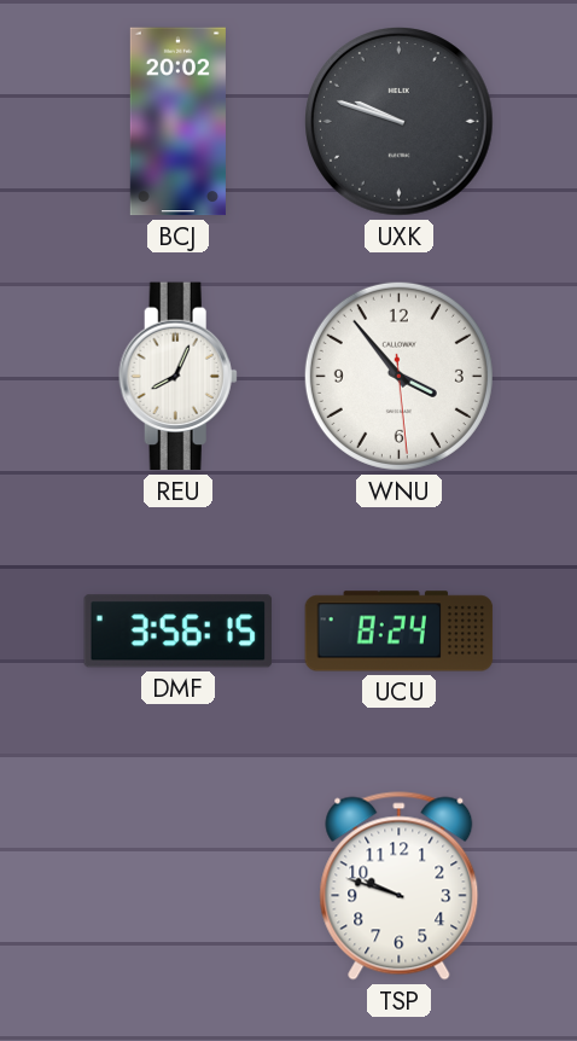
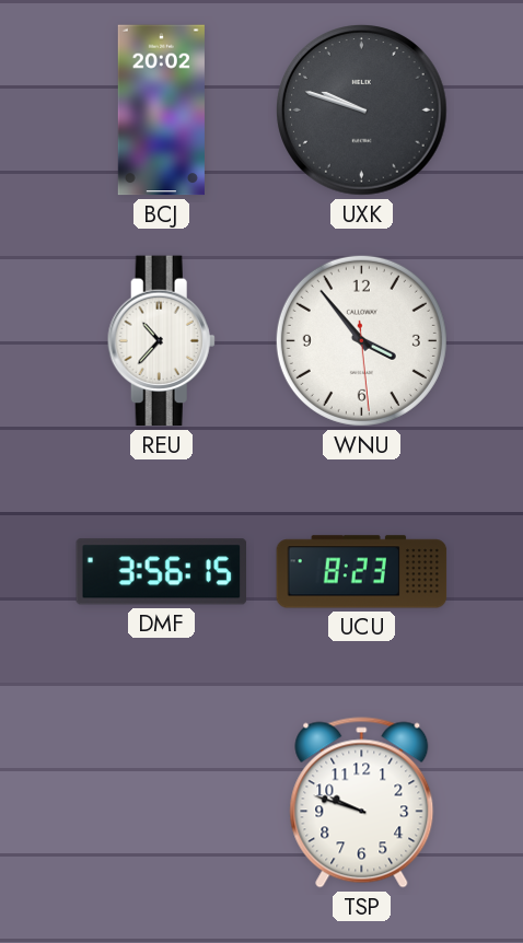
REU: 8:04 -> 10:37
UCU: 8:24 -> 8:23
